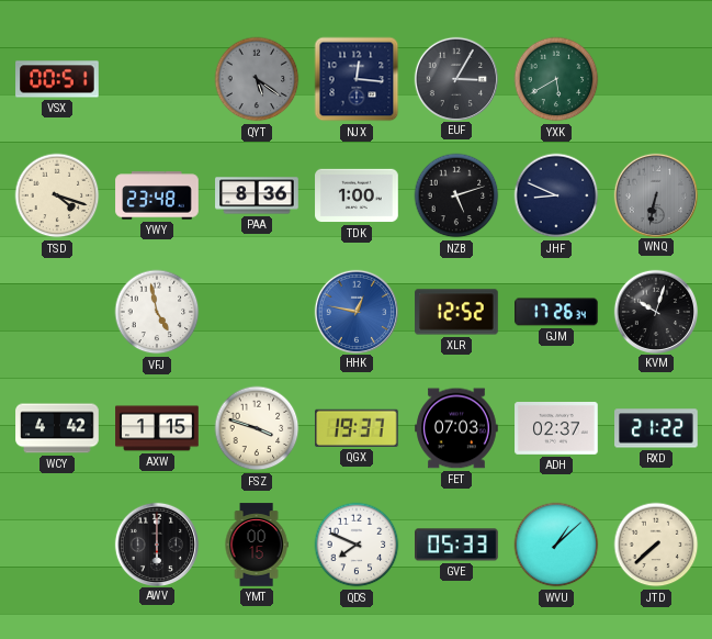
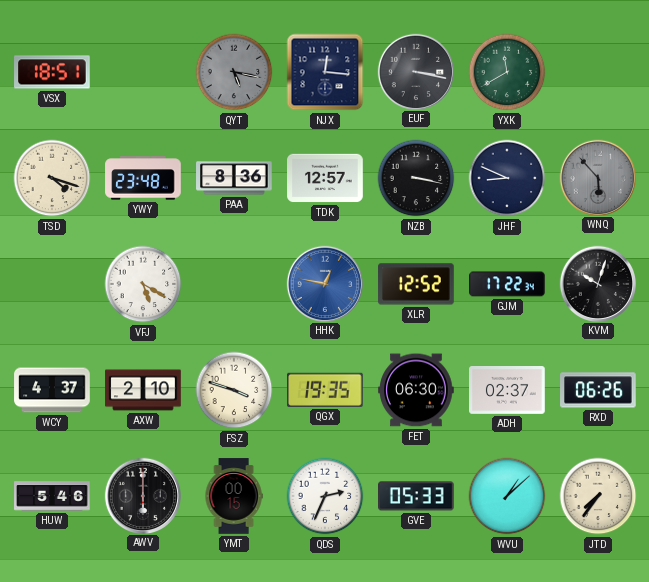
VSX: 00:51 -> 18:51
QYT: 5:21 -> 5:17
EUF: 3:05 -> 3:17
YXK: 5:40 -> 11:40
TDK: 1:00 -> 12:57
NZB: 5:12 -> 3:17
WNQ: 6:32 -> 5:53
VFJ: 4:58 -> 5:20
GJM: 17:26 -> 17:22
WCY: 4:42 -> 4:37
AXW: 1:15 -> 2:10
QGX: 19:37 -> 19:35
FET: 07:03 -> 06:30
RXD: 21:22 -> 06:26
HUW: none -> 5:46
QDS: 7:49 -> 2:34
JTD: 7:38 -> 7:36
